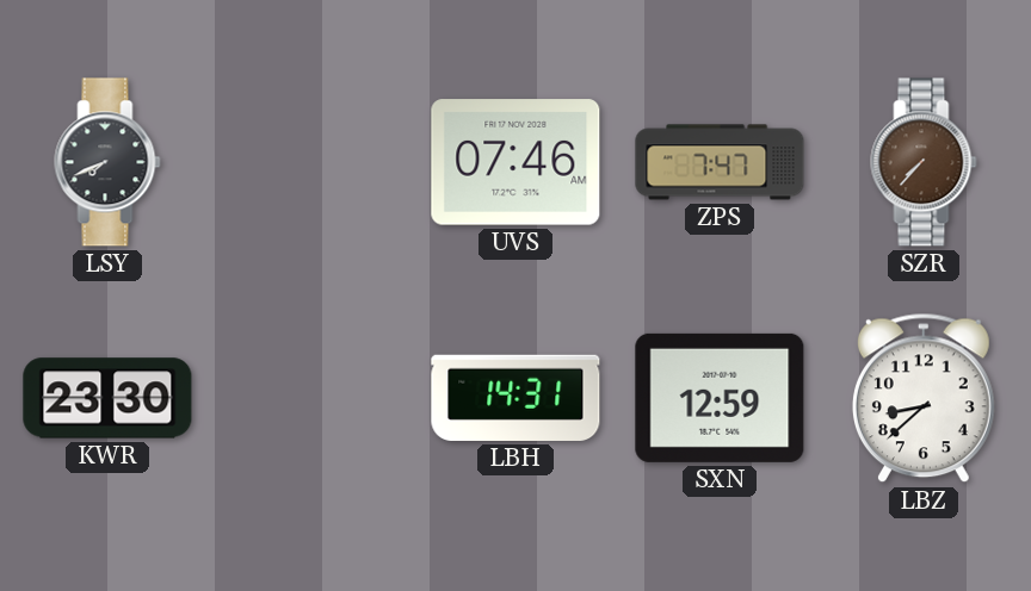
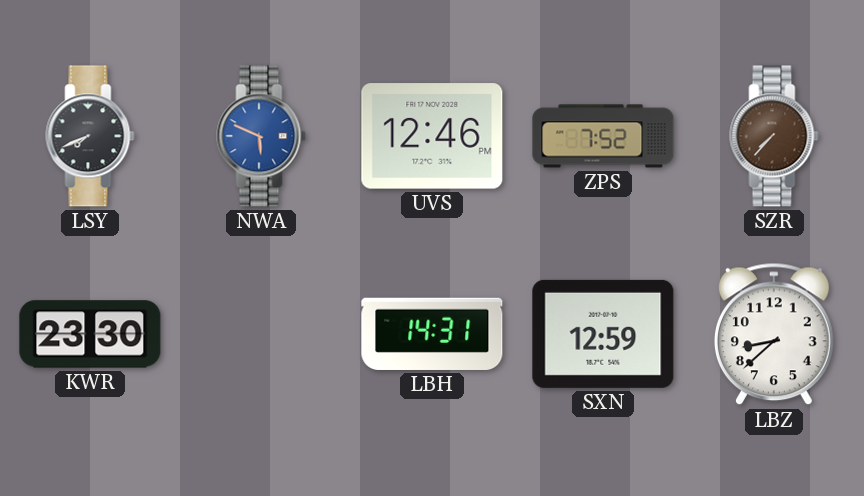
NWA: none -> 5:49
UVS: 07:46 -> 12:46
ZPS: 7:47 -> 7:52
